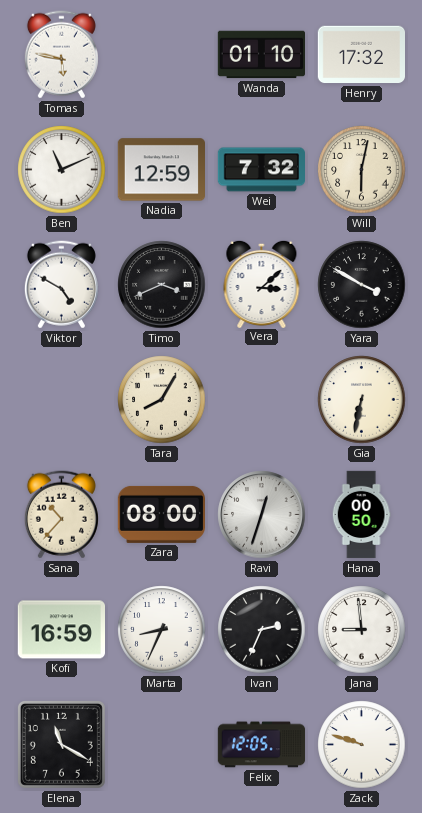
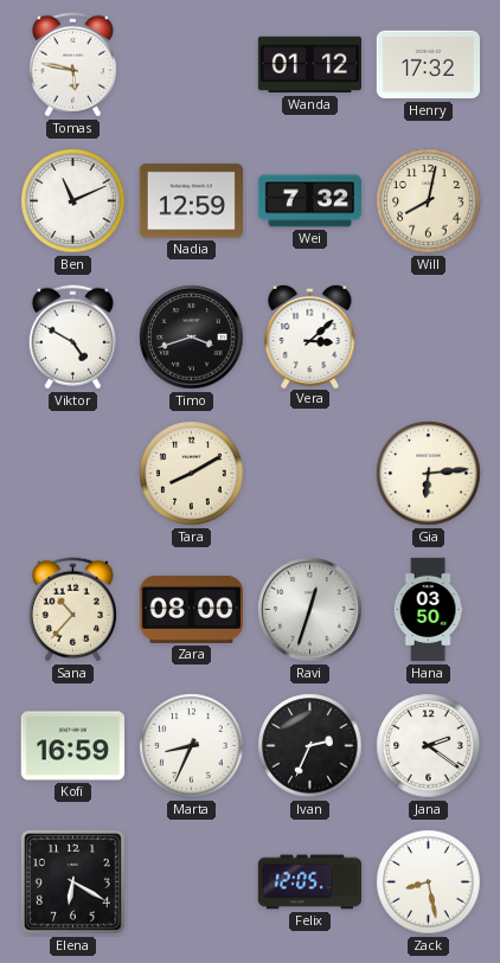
Wanda: 01:10 -> 01:12
Will: 6:02 -> 8:02
Timo: 3:41 -> 3:42
Yara: 3:50 -> none
Tara: 8:05 -> 8:10
Gia: 6:32 -> 6:14
Hana: 00:50 -> 03:50
Jana: 8:59 -> 2:21
Elena: 11:20 -> 6:20
Zack: 9:48 -> 8:28
